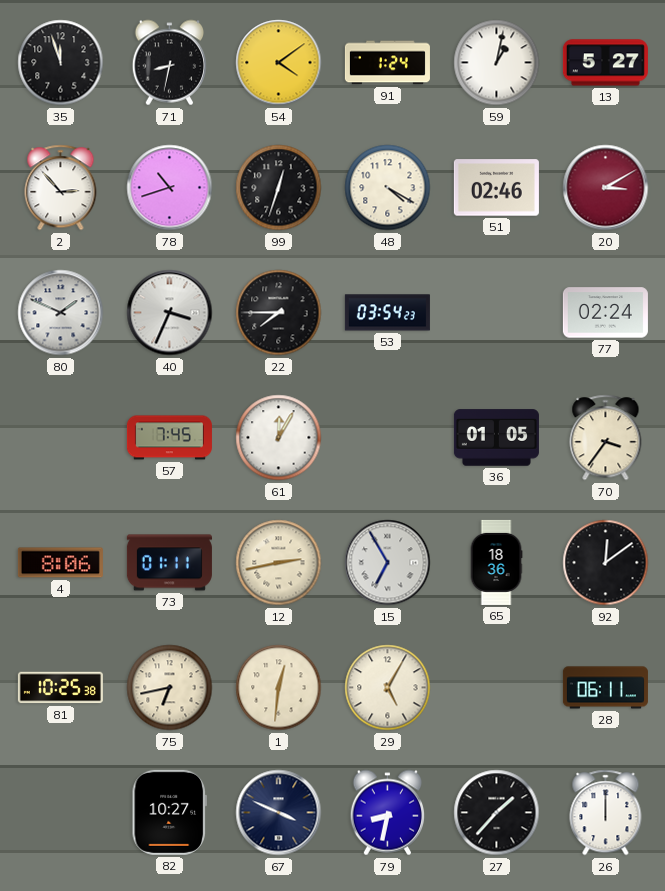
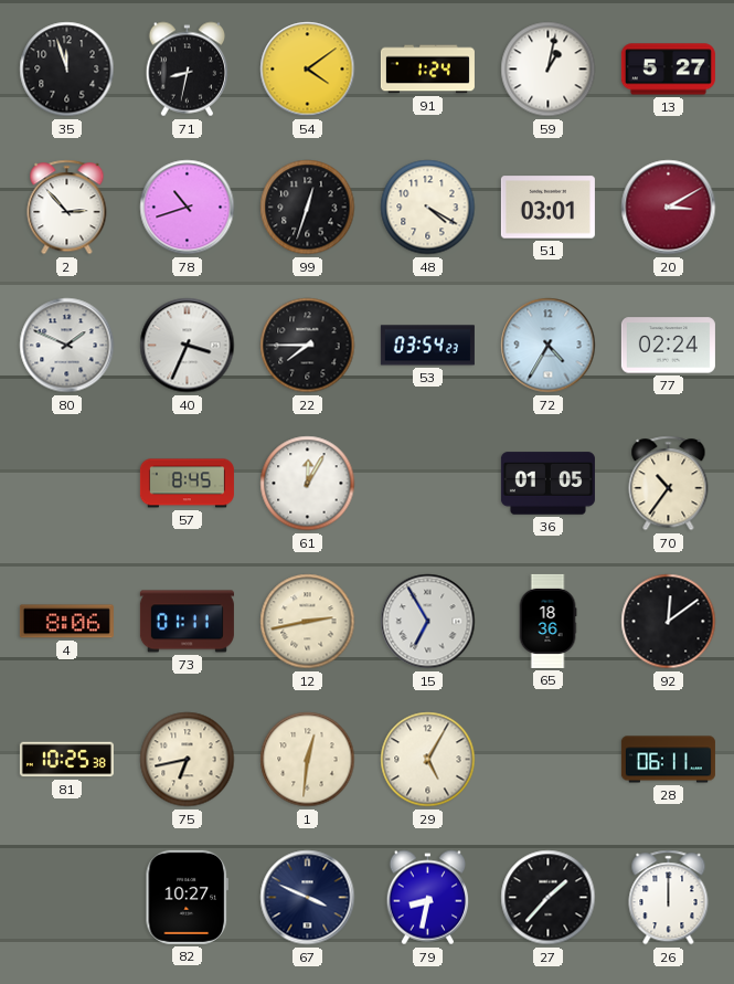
51: 02:46 -> 03:01
72: none -> 4:35
57: 7:45 -> 8:45
70: 3:36 -> 10:36
